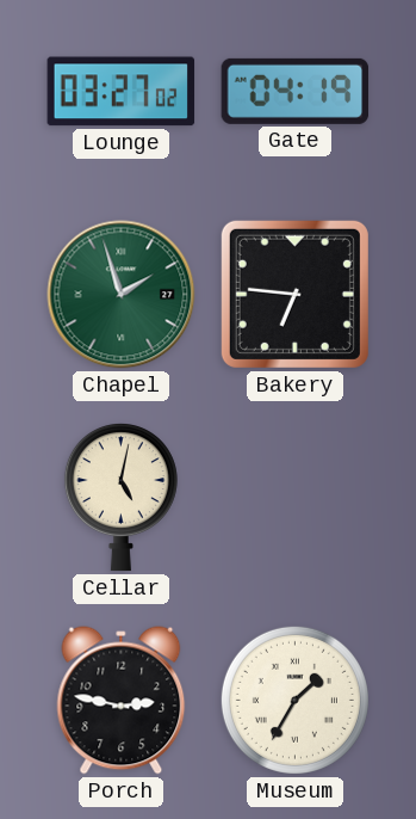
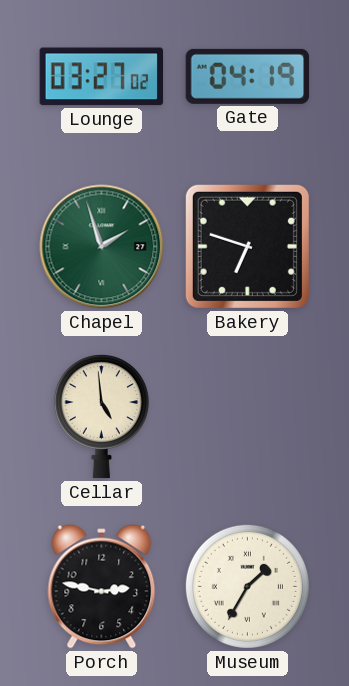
Bakery: 6:46 -> 6:48
Cellar: 5:02 -> 4:59
